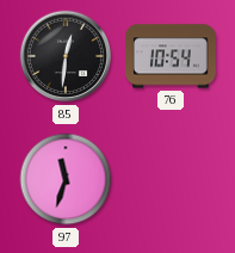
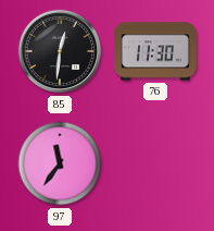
76: 10:54 -> 11:30
97: 11:33 -> 11:36
